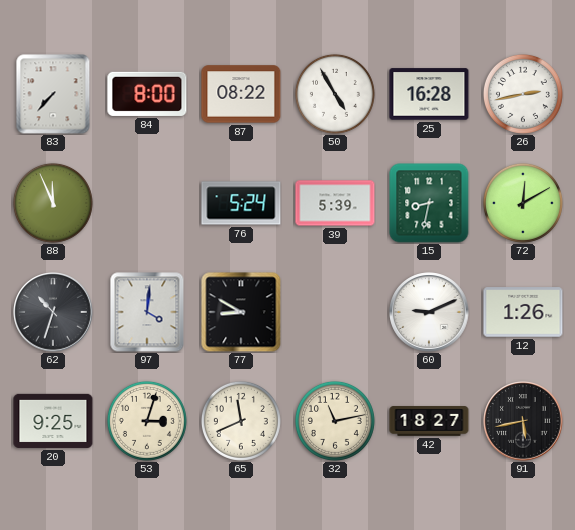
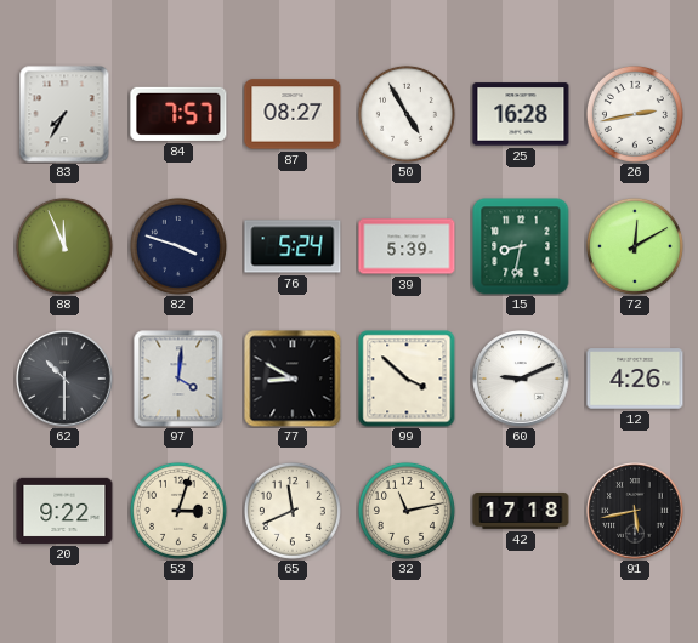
83: 7:37 -> 7:35
84: 8:00 -> 7:57
87: 08:22 -> 08:27
82: none -> 3:48
62: 10:33 -> 10:30
99: none -> 3:52
12: 1:26 -> 4:26
20: 9:25 -> 9:22
42: 18:27 -> 17:18
